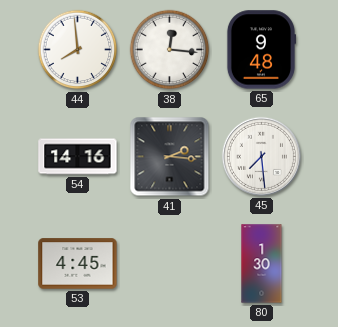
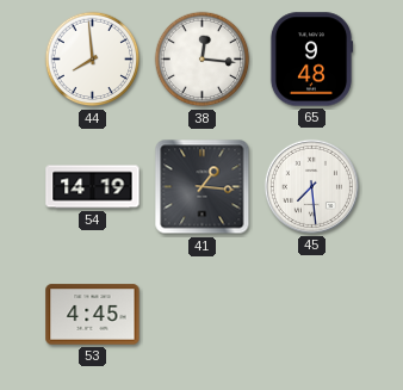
54: 14:16 -> 14:19
41: 2:16 -> 1:16
80: 1:30 -> none
